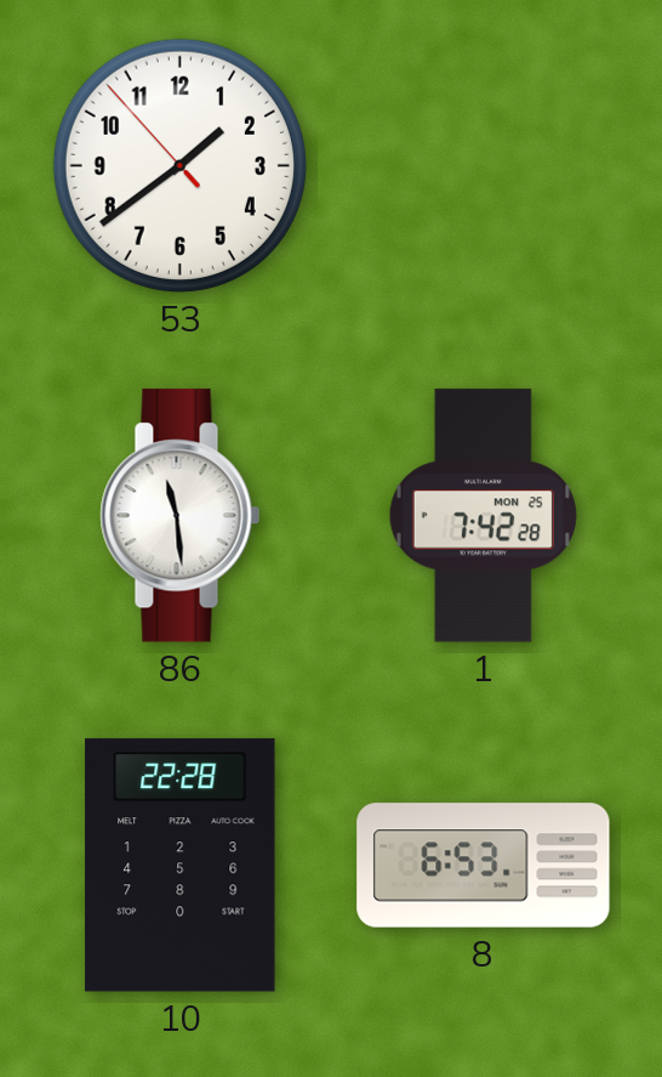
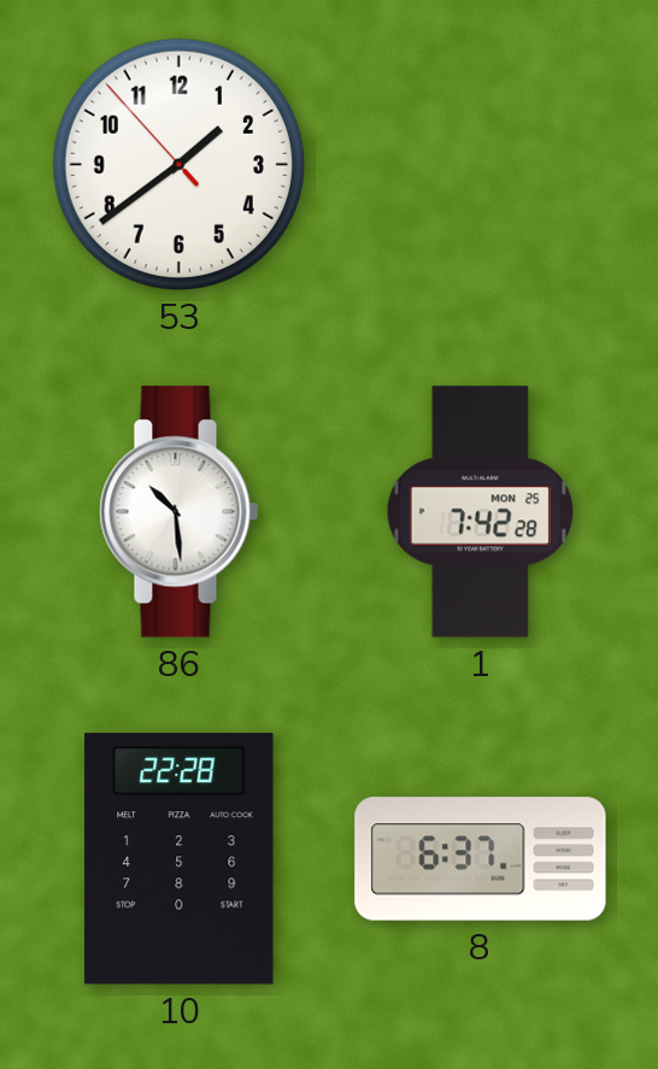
86: 11:29 -> 10:29
8: 6:53 -> 6:37
